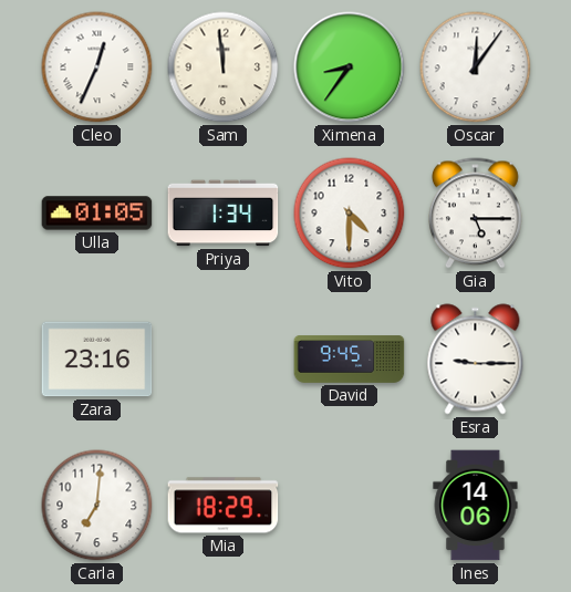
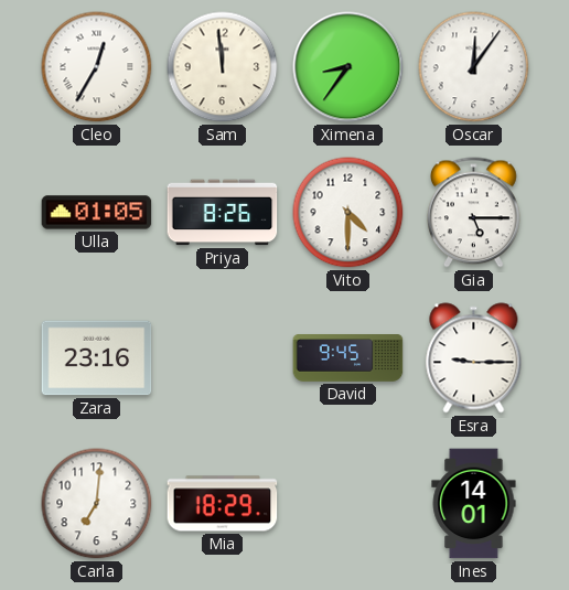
Cleo: 12:34 -> 12:35
Priya: 1:34 -> 8:26
Ines: 14:06 -> 14:01
